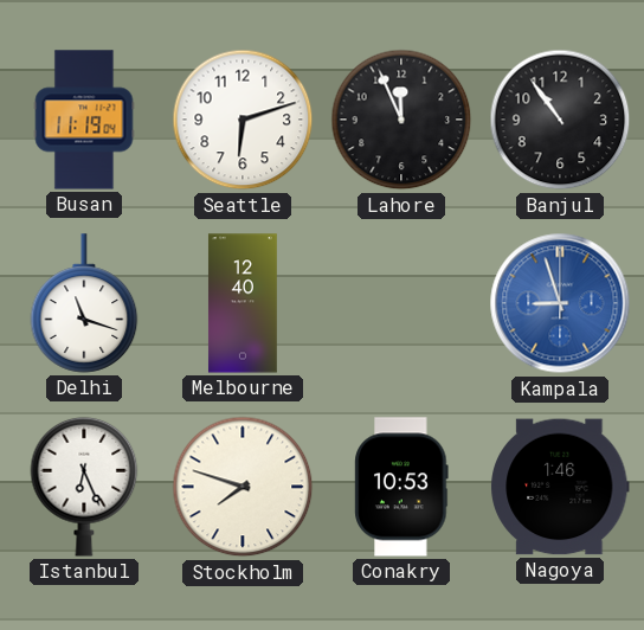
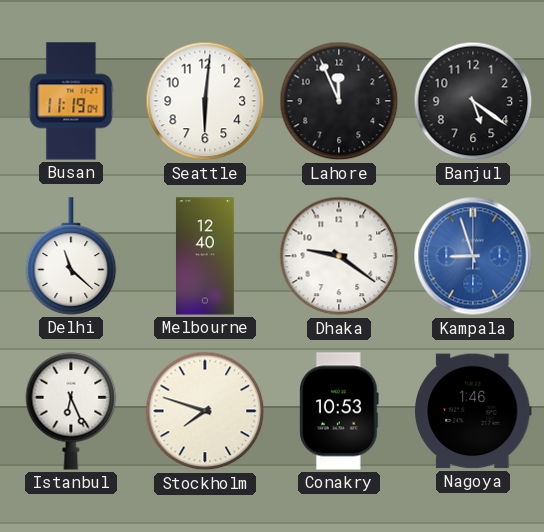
Seattle: 6:12 -> 6:01
Banjul: 10:54 -> 5:21
Delhi: 11:18 -> 11:22
Dhaka: none -> 9:21
